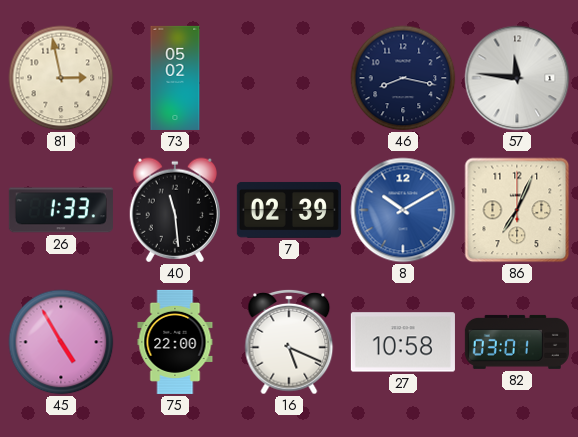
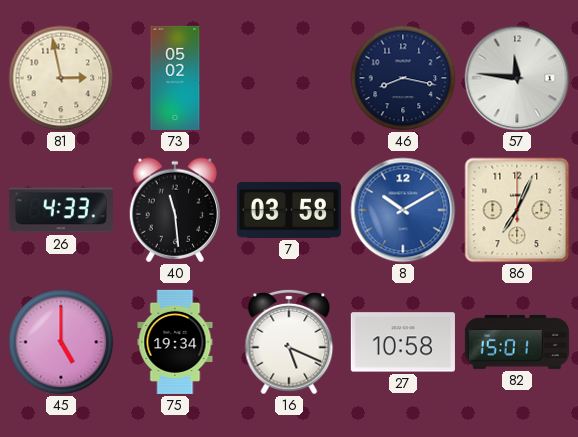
26: 1:33 -> 4:33
7: 02:39 -> 03:58
45: 4:55 -> 5:00
75: 22:00 -> 19:34
82: 03:01 -> 15:01
